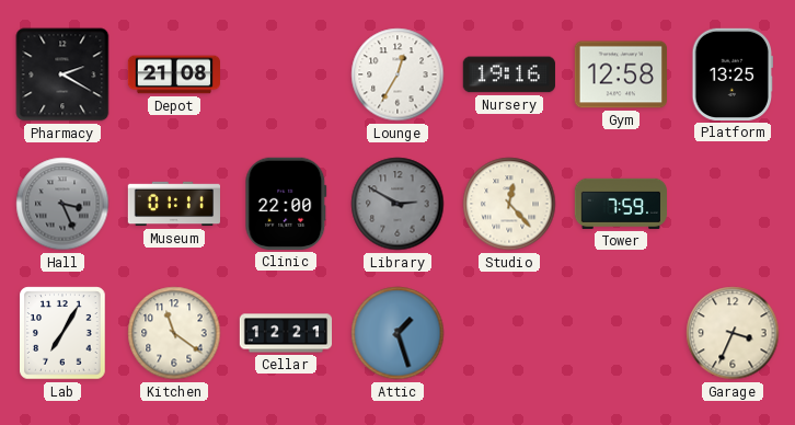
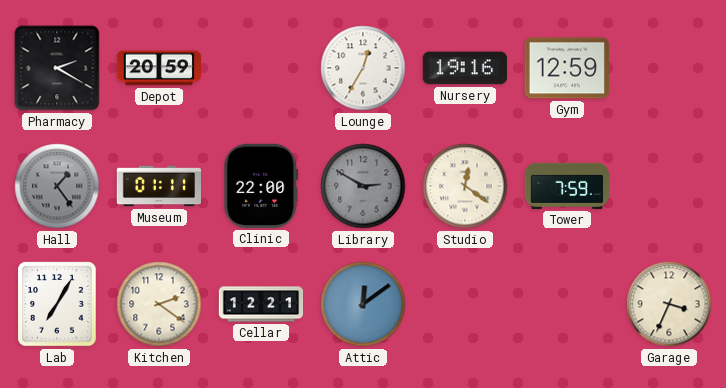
Depot: 21:08 -> 20:59
Gym: 12:58 -> 12:59
Platform: 13:25 -> none
Hall: 3:26 -> 1:24
Studio: 12:23 -> 12:21
Kitchen: 11:21 -> 2:21
Attic: 1:27 -> 12:09
